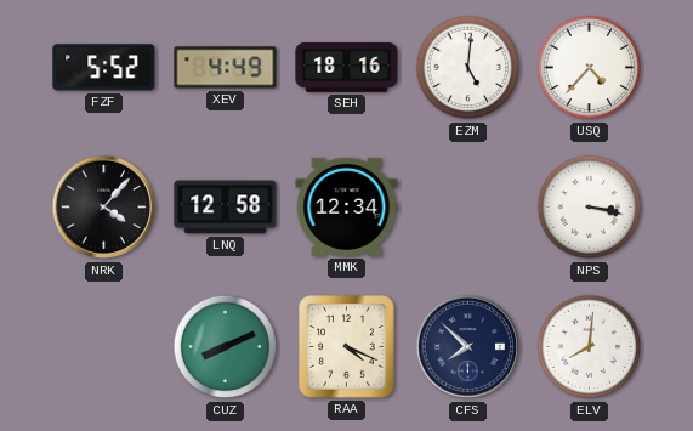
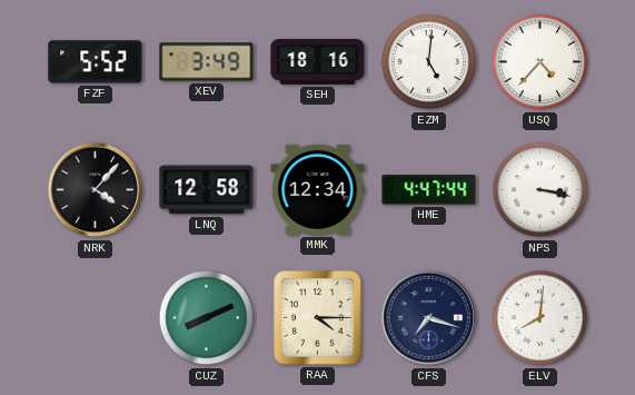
XEV: 4:49 -> 3:49
HME: none -> 4:47
RAA: 4:19 -> 4:15
CFS: 7:52 -> 7:18
